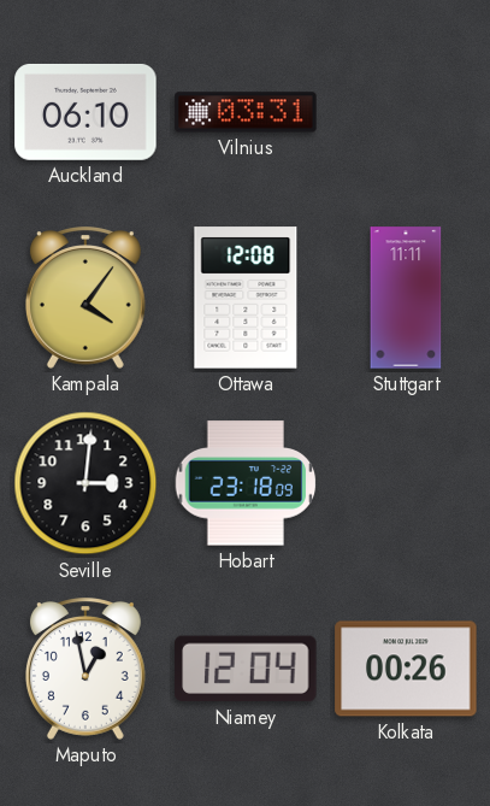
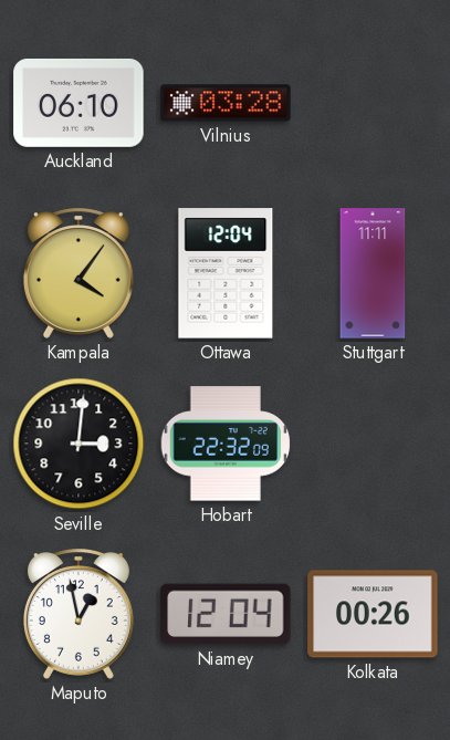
Vilnius: 03:31 -> 03:28
Ottawa: 12:08 -> 12:04
Hobart: 23:18 -> 22:32
